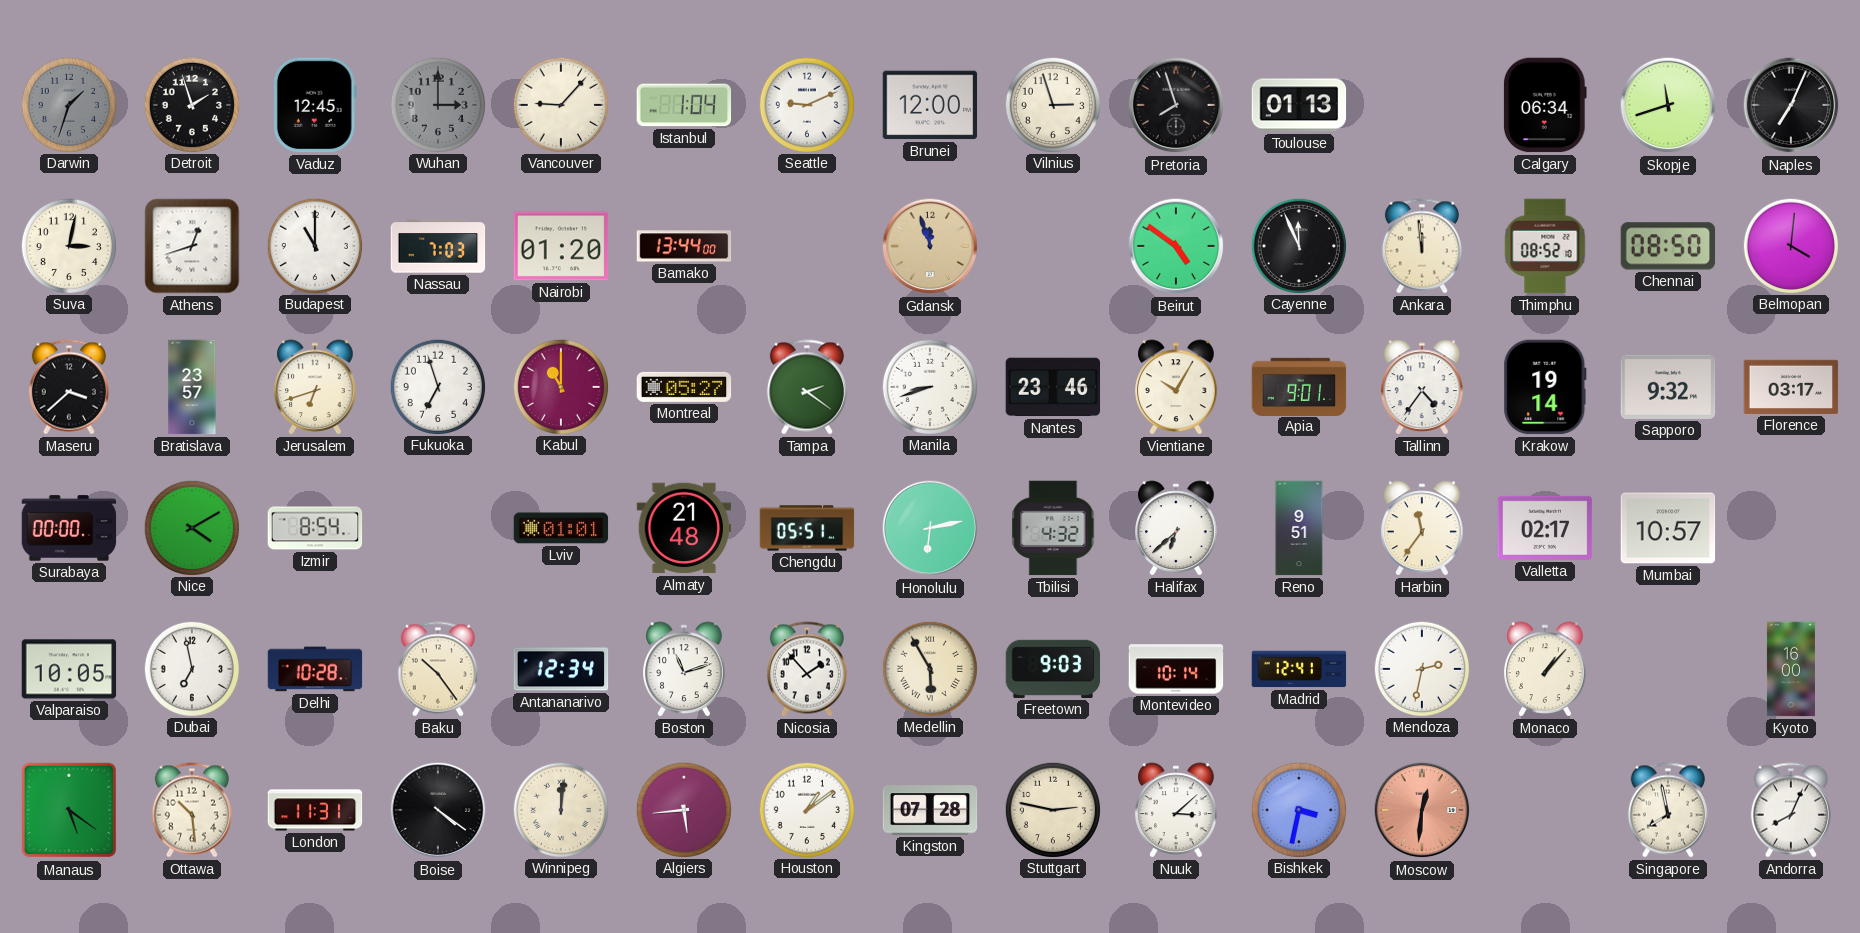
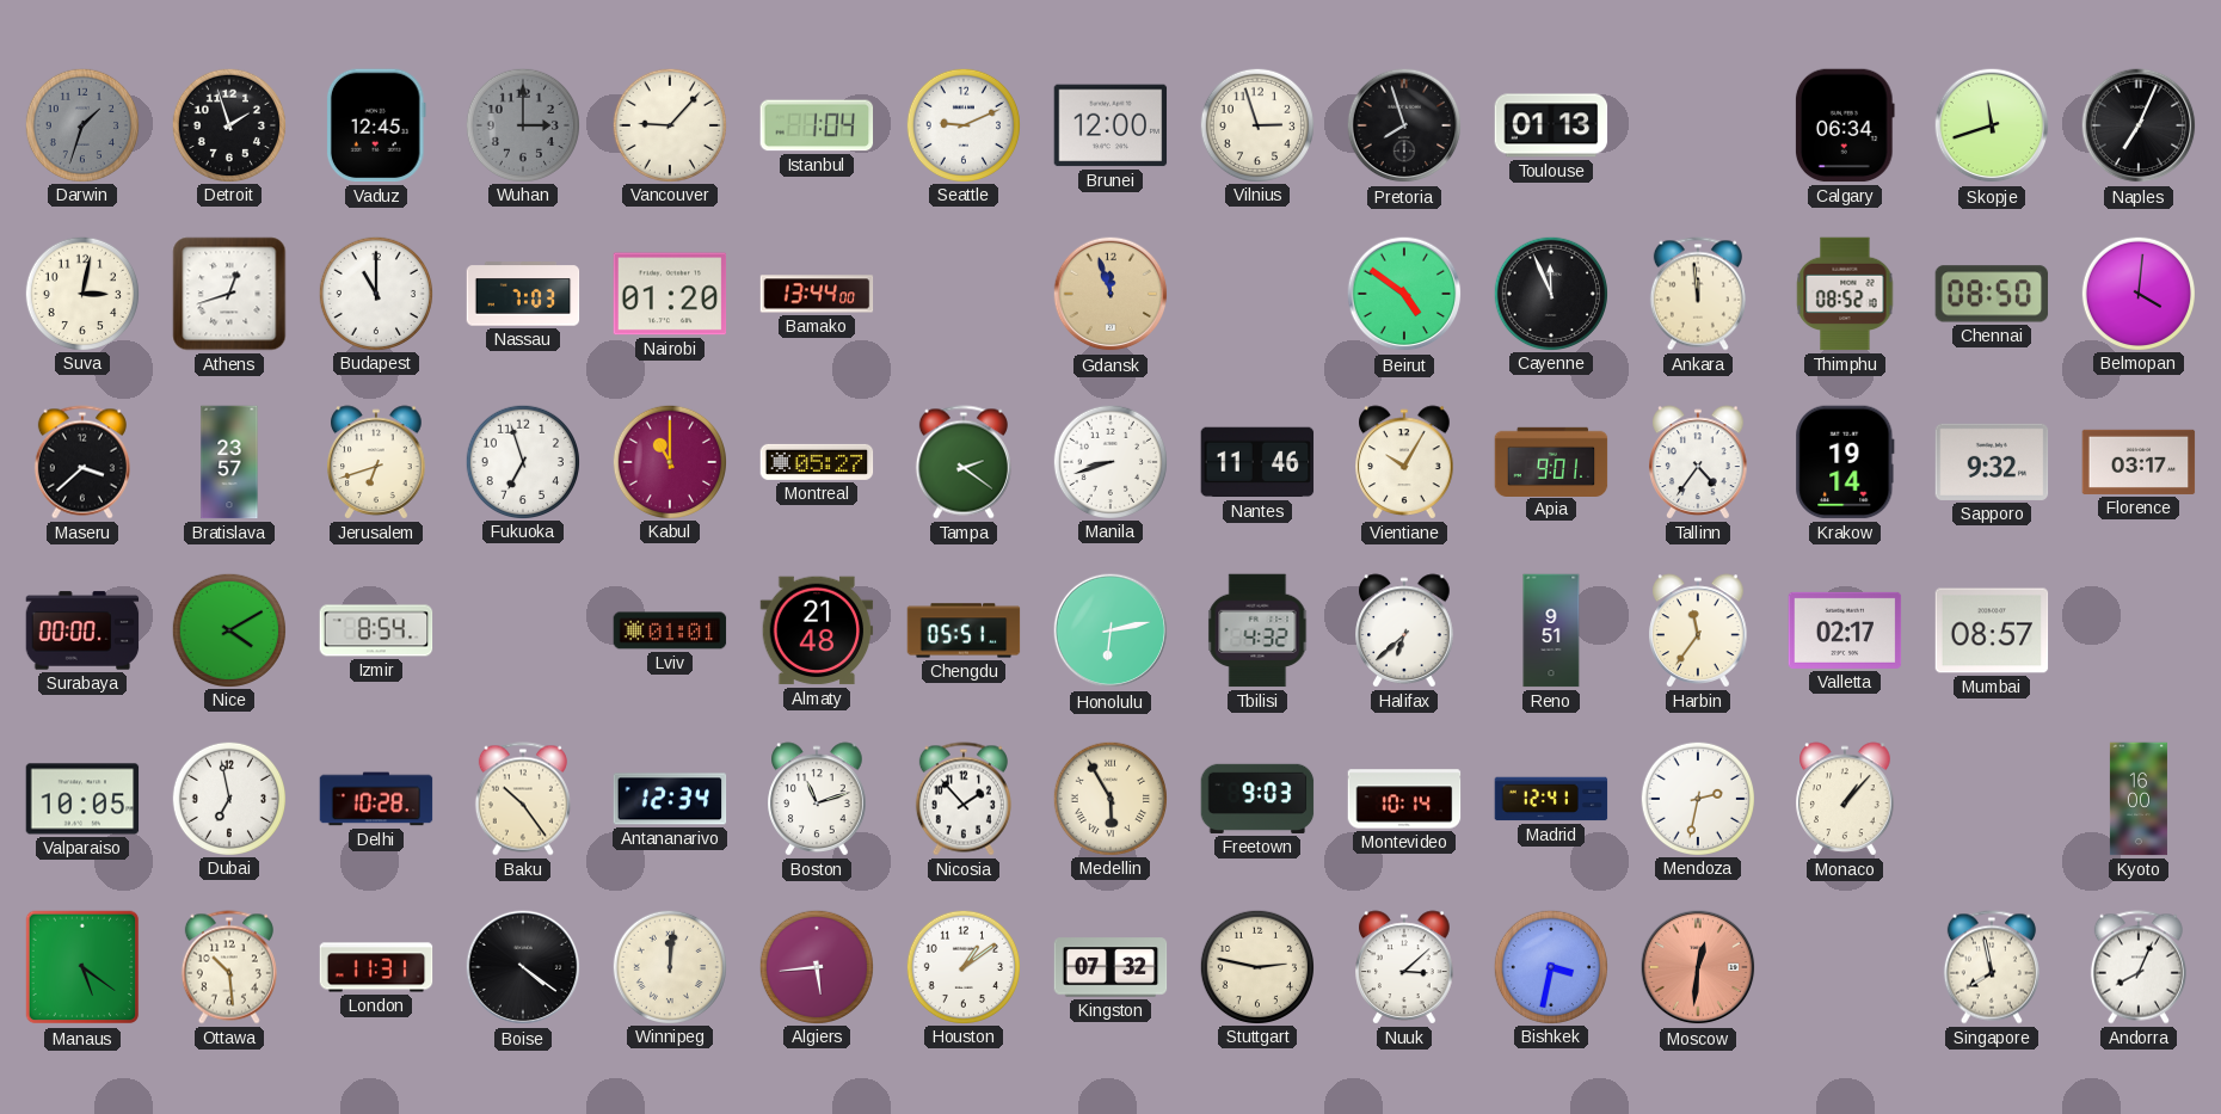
Nantes: 23:46 -> 11:46
Mumbai: 10:57 -> 08:57
Kingston: 07:28 -> 07:32
